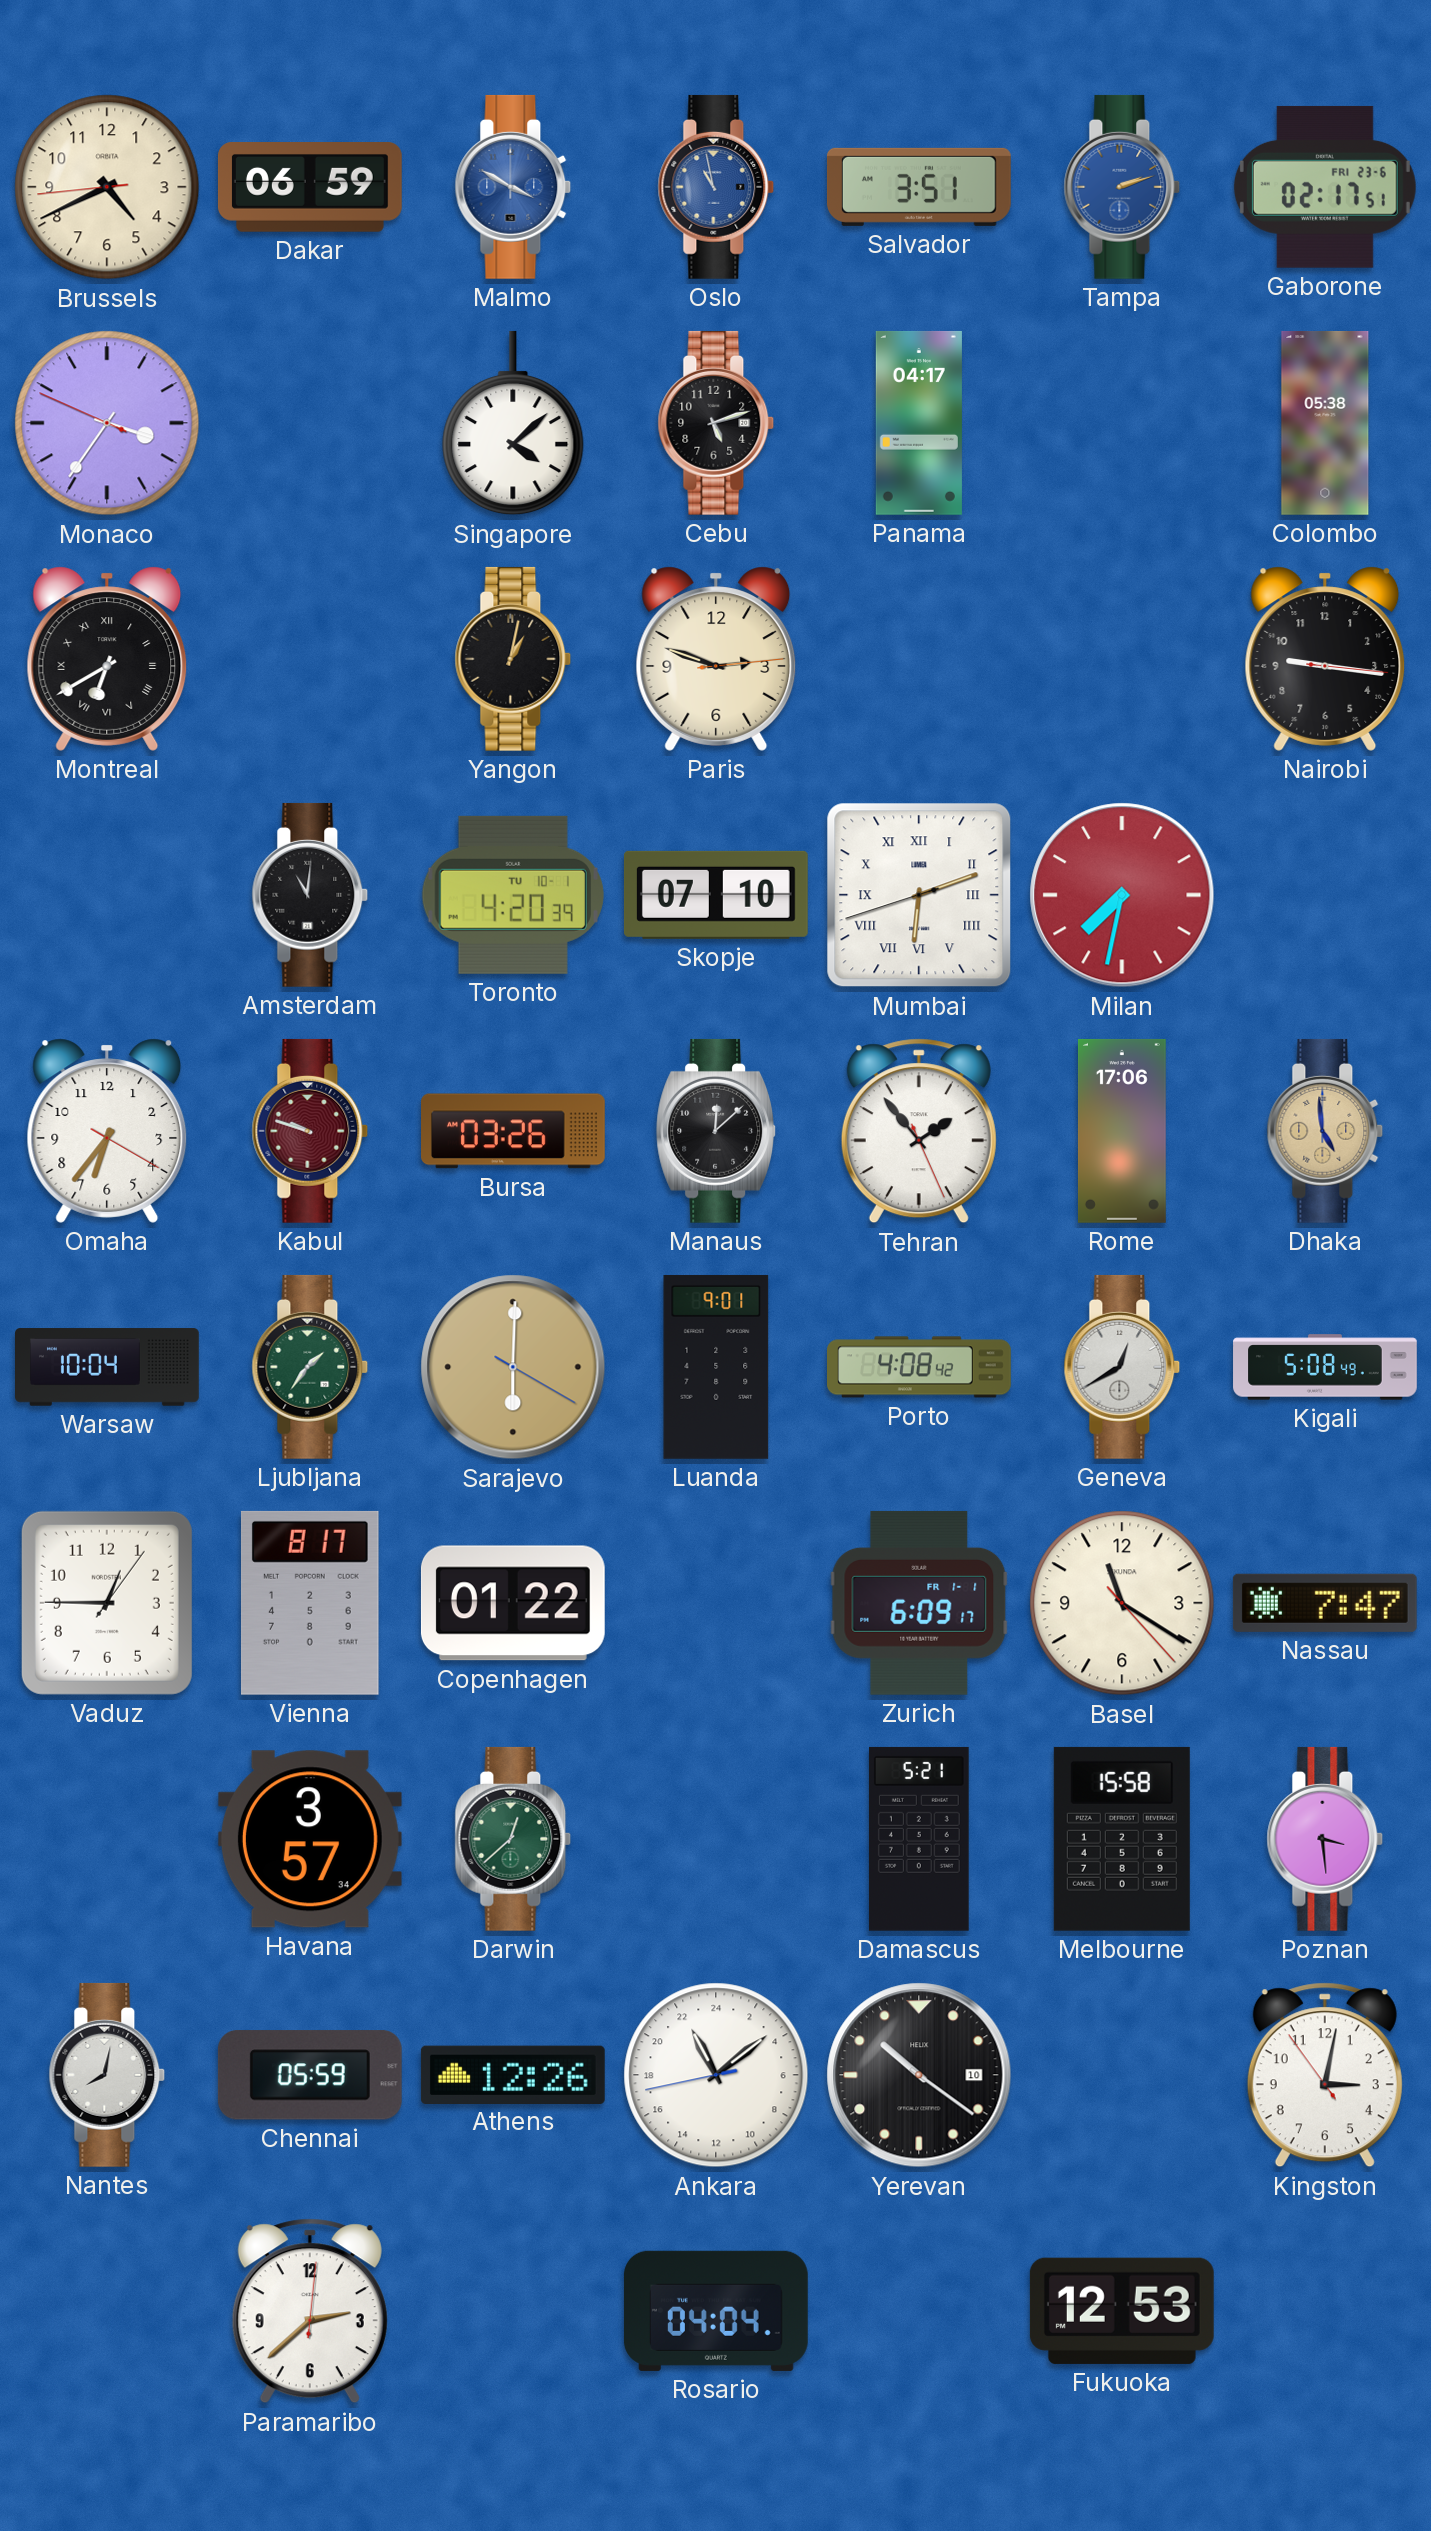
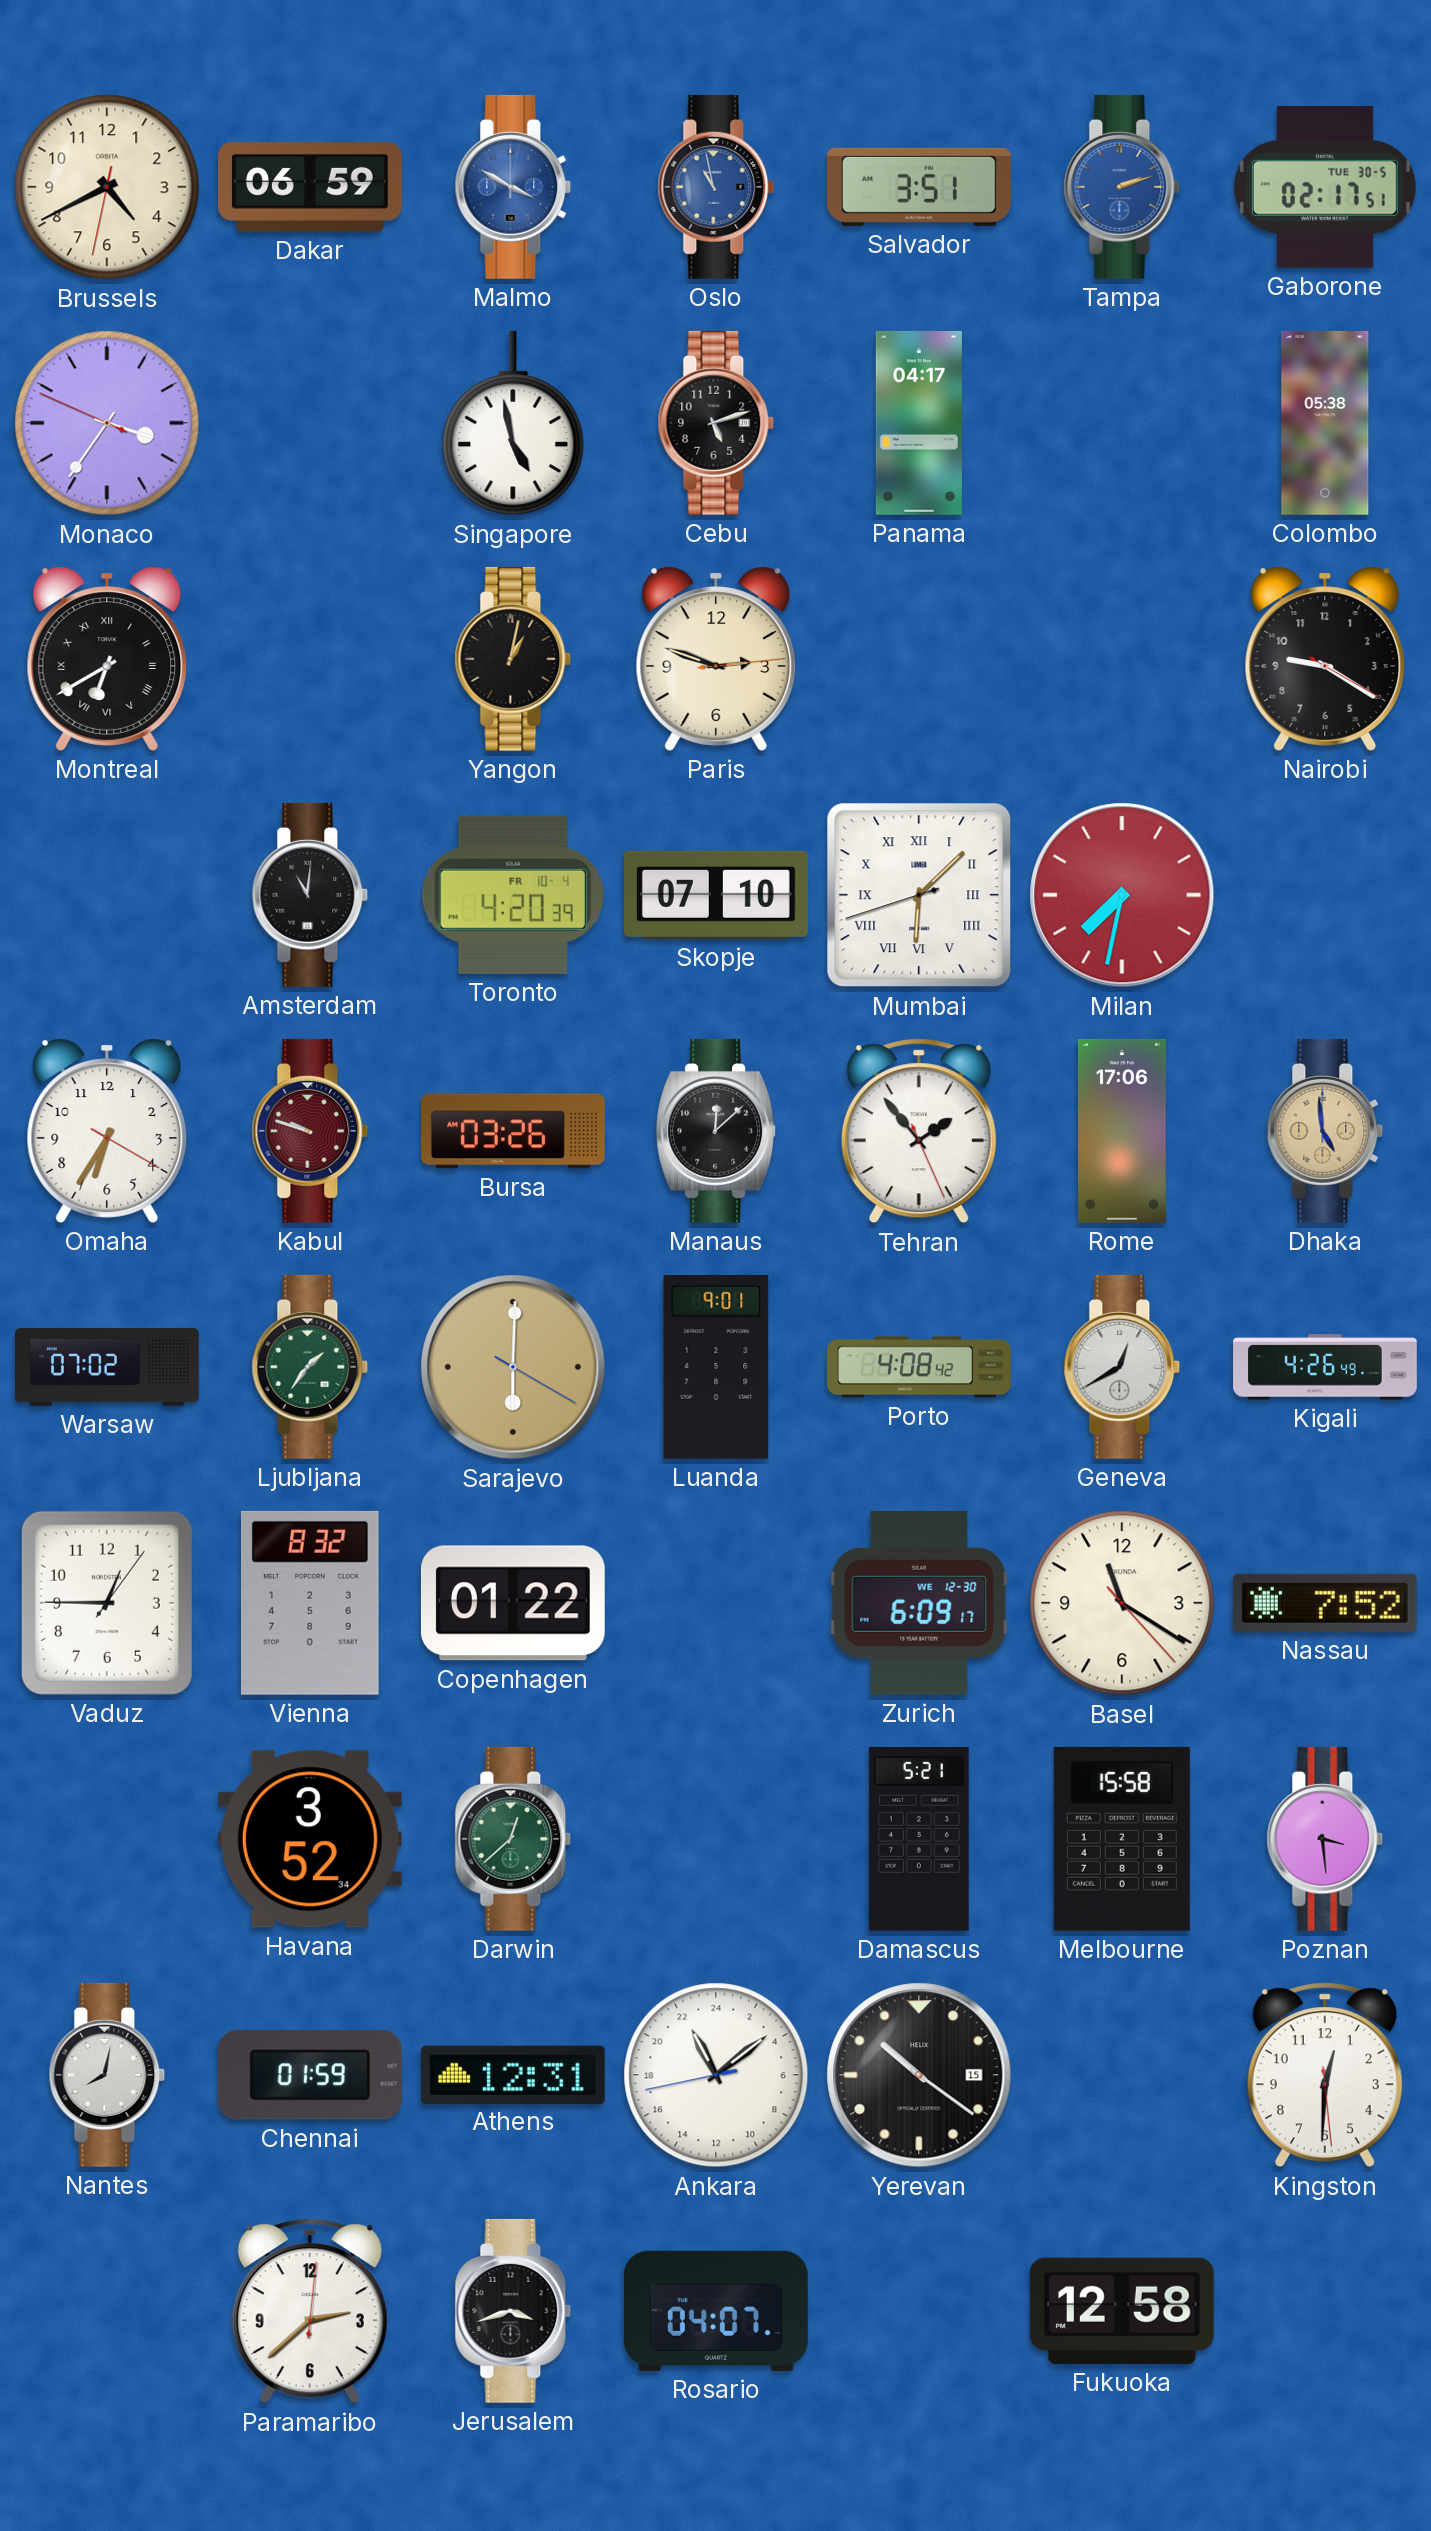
Brussels: 4:40:44 -> 4:40:32
Gaborone date: FRI 23-6 -> TUE 30-5
Singapore: 4:08 -> 4:58
Nairobi: 9:16 -> 9:20
Toronto date: TU 10-1 -> FR 10-4
Mumbai: 6:11 -> 6:07
Omaha: 6:36 -> 6:35
Warsaw: 10:04 -> 07:02
Kigali: 5:08 -> 4:26
Vienna: 8:17 -> 8:32
Zurich date: FR 1-1 -> WE 12-30
Nassau: 7:47 -> 7:52
Havana: 3:57 -> 3:52
Chennai: 05:59 -> 01:59
Athens: 12:26 -> 12:31
Yerevan date: 10 -> 15
Kingston: 3:01 -> 12:30
Jerusalem: none -> 3:42
Rosario: 04:04 -> 04:07
Fukuoka: 12:53 -> 12:58
